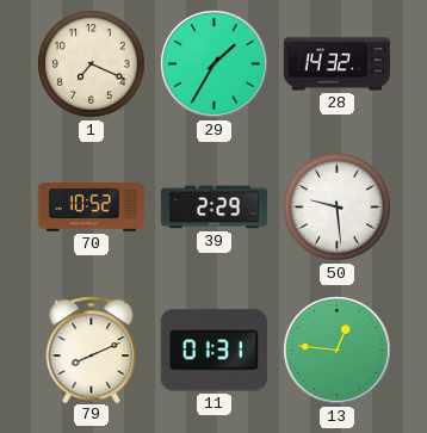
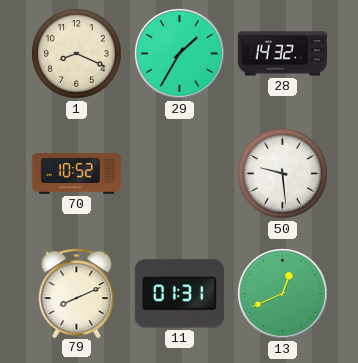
1: 7:19 -> 8:19
39: 2:29 -> none
13: 12:46 -> 12:41
